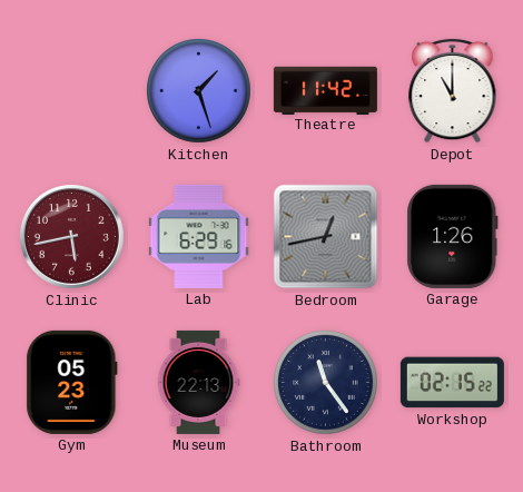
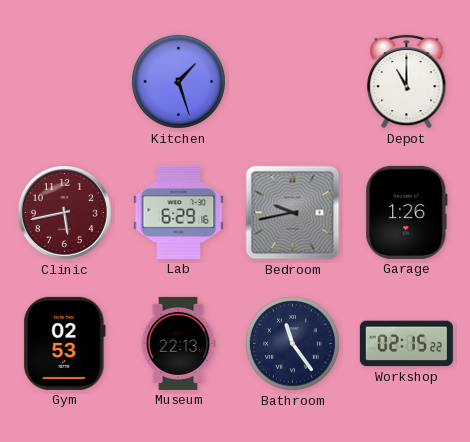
Theatre: 11:42 -> none
Bedroom: 12:43 -> 9:43
Gym: 05:23 -> 02:53
